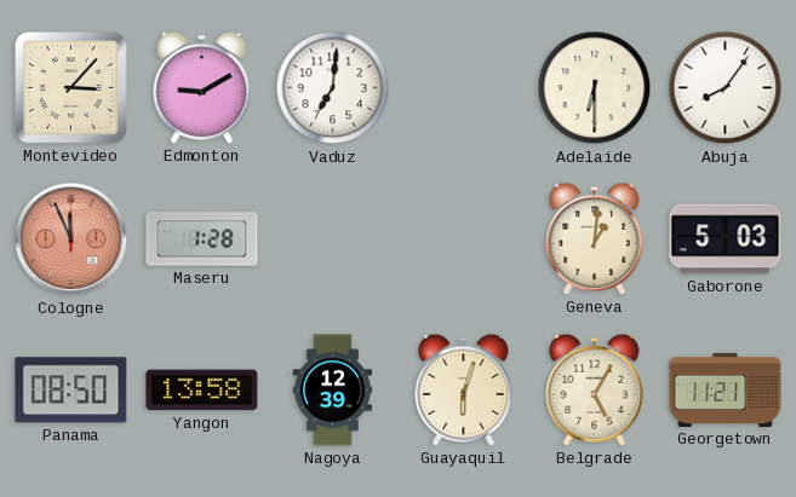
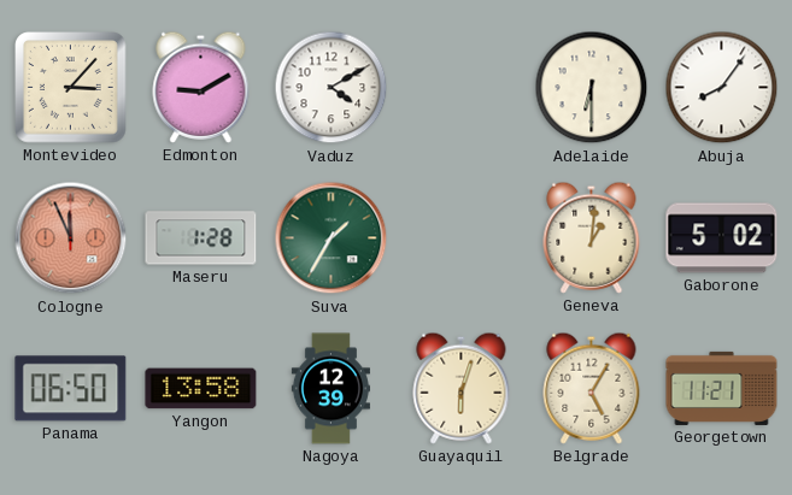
Vaduz: 7:01 -> 4:10
Suva: none -> 1:35
Gaborone: 5:03 -> 5:02
Panama: 08:50 -> 06:50
